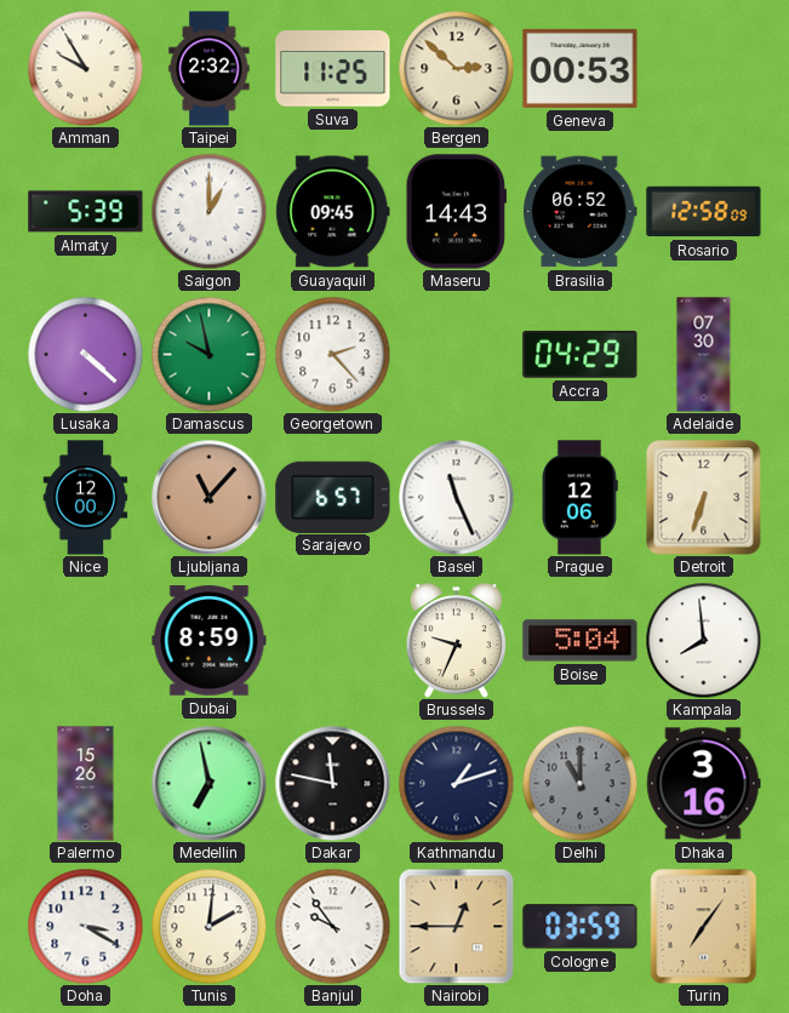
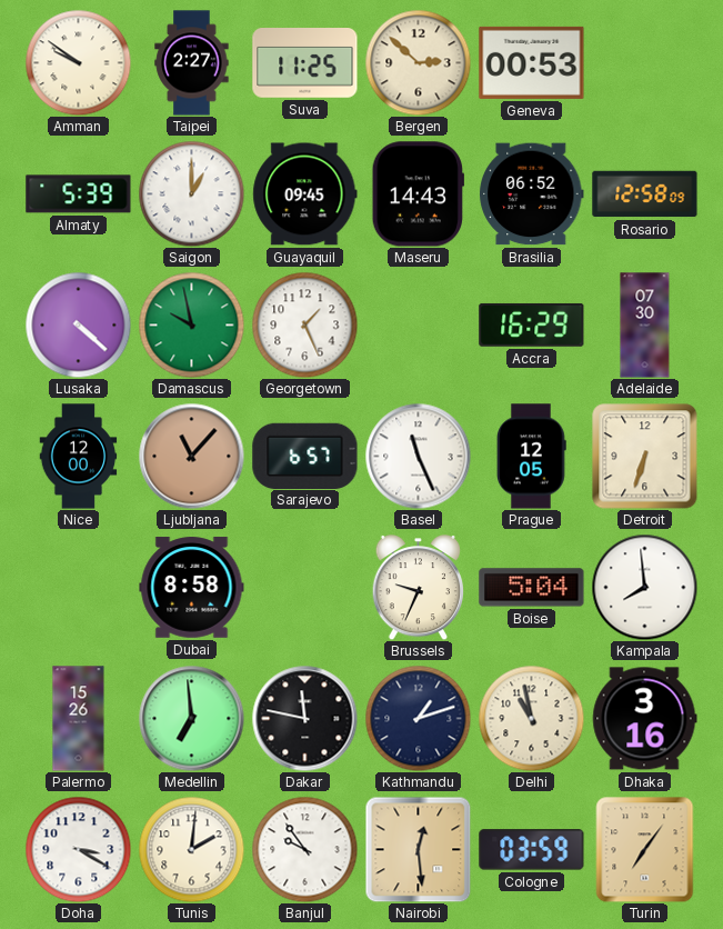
Amman: 9:55 -> 9:51
Taipei: 2:32 -> 2:27
Georgetown: 2:23 -> 1:26
Accra: 04:29 -> 16:29
Prague: 12:06 -> 12:05
Dubai: 8:59 -> 8:58
Medellin: 6:58 -> 6:59
Delhi: 11:00 -> 10:58
Delhi dial: grey -> cream
Nairobi: 12:45 -> 12:29
